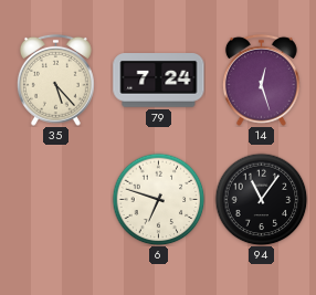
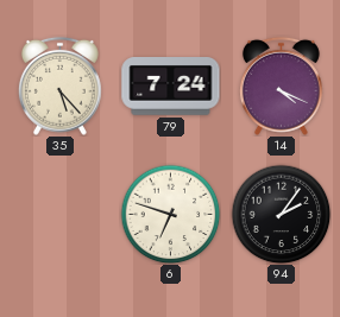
14: 12:27 -> 4:19
94: 11:06 -> 2:06
